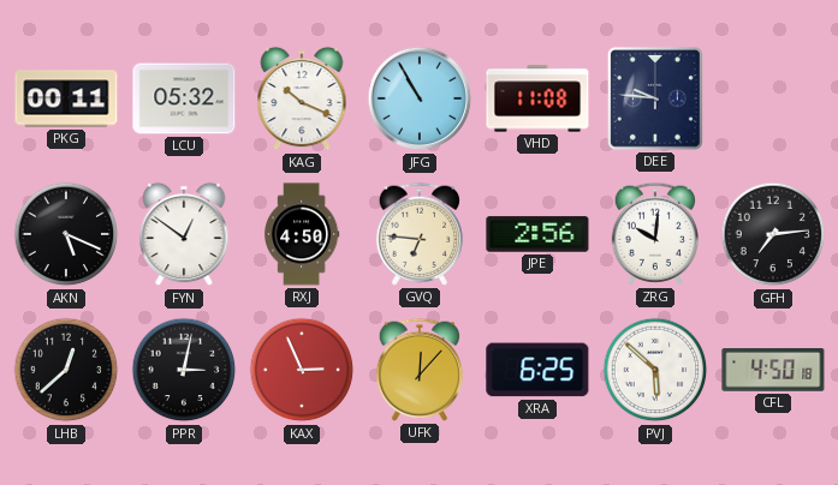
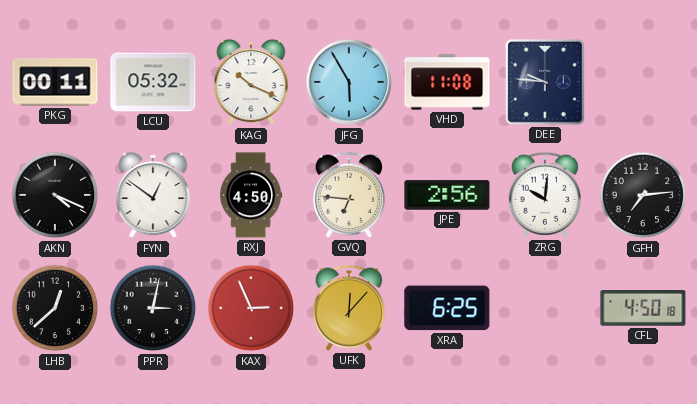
JFG: 10:55 -> 5:55
AKN: 5:19 -> 4:19
PVJ: 5:52 -> none
